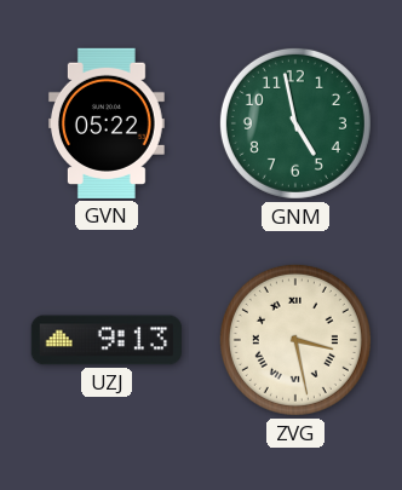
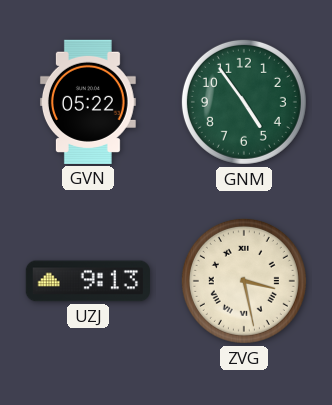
GNM: 4:58 -> 4:54
